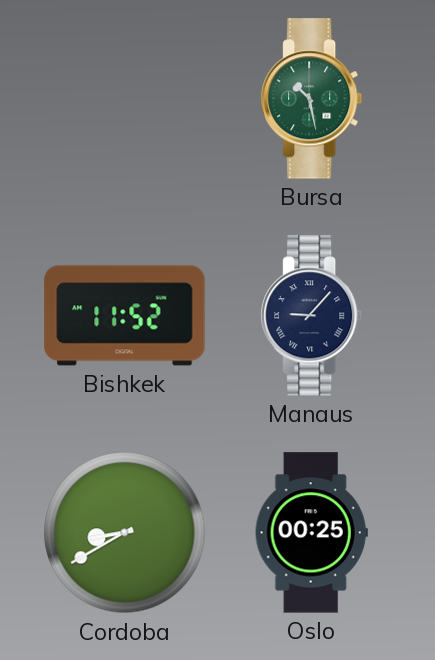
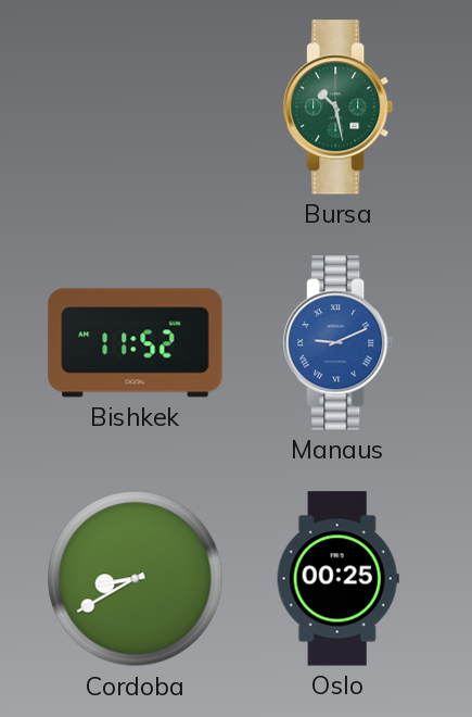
Manaus: 9:07 -> 9:11
Manaus dial: navy -> blue
